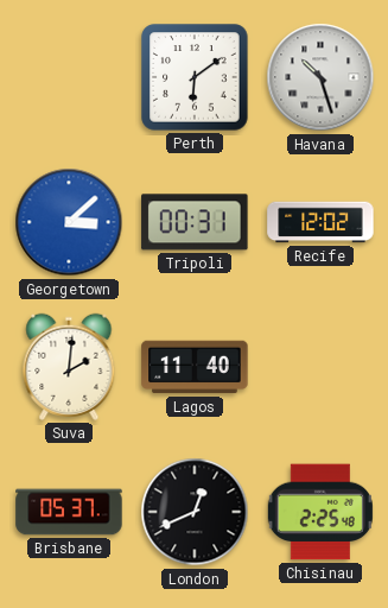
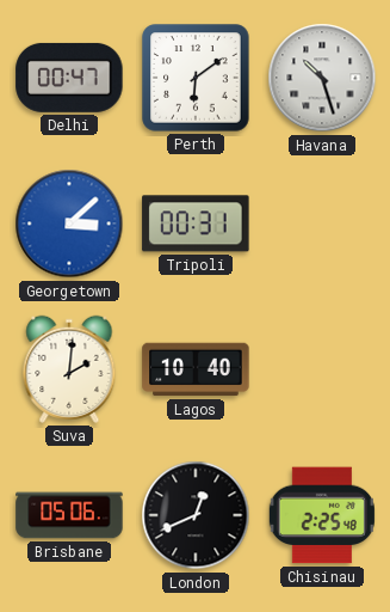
Delhi: none -> 00:47
Recife: 12:02 -> none
Lagos: 11:40 -> 10:40
Brisbane: 05:37 -> 05:06
